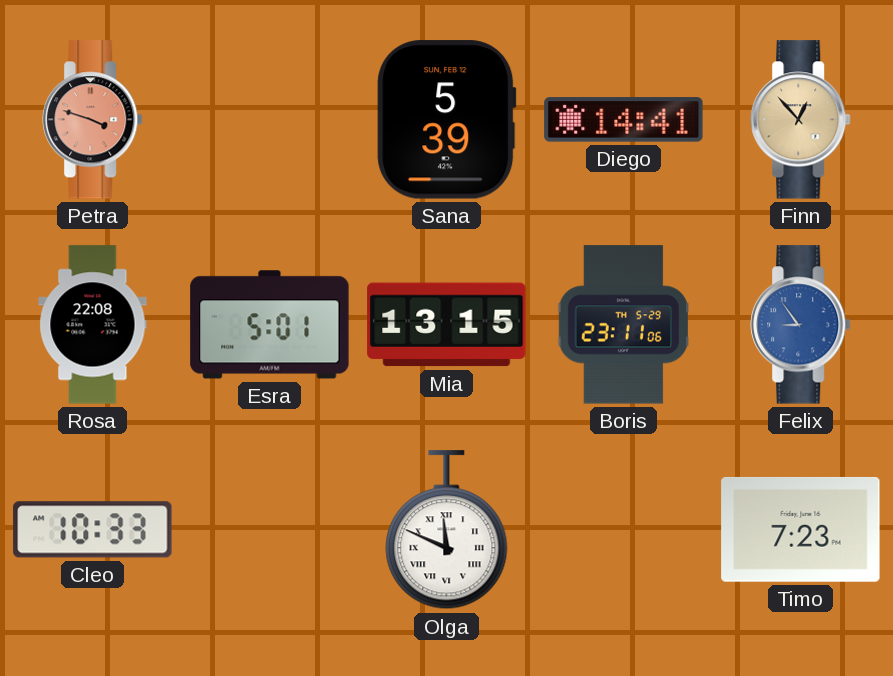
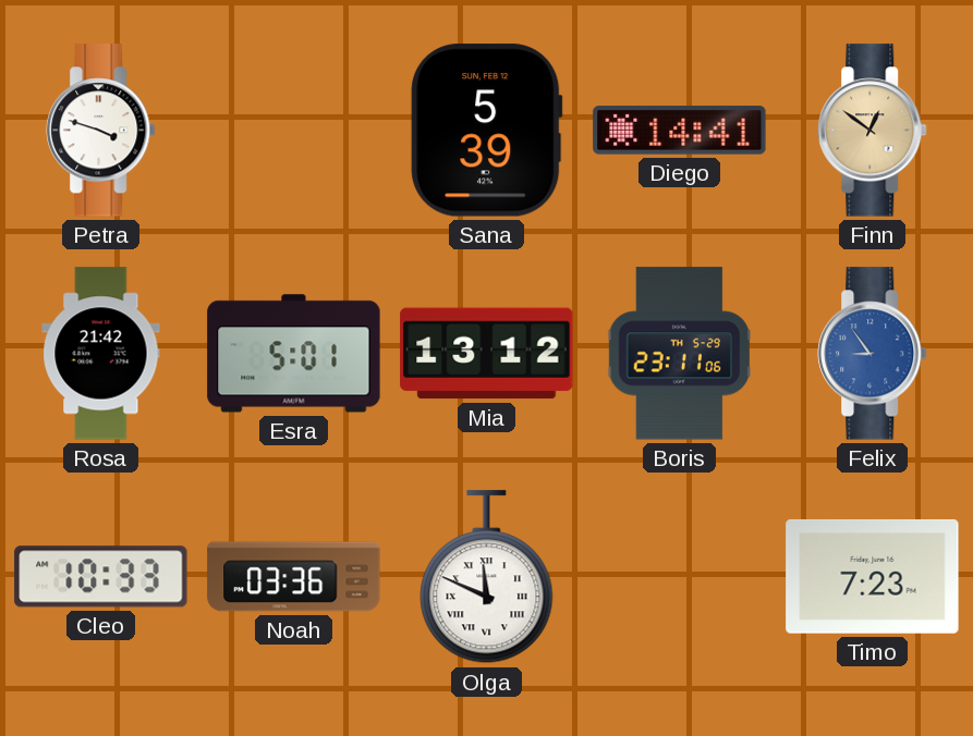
Petra dial: salmon -> white
Finn: 12:53 -> 12:51
Rosa: 22:08 -> 21:42
Mia: 13:15 -> 13:12
Noah: none -> 03:36
